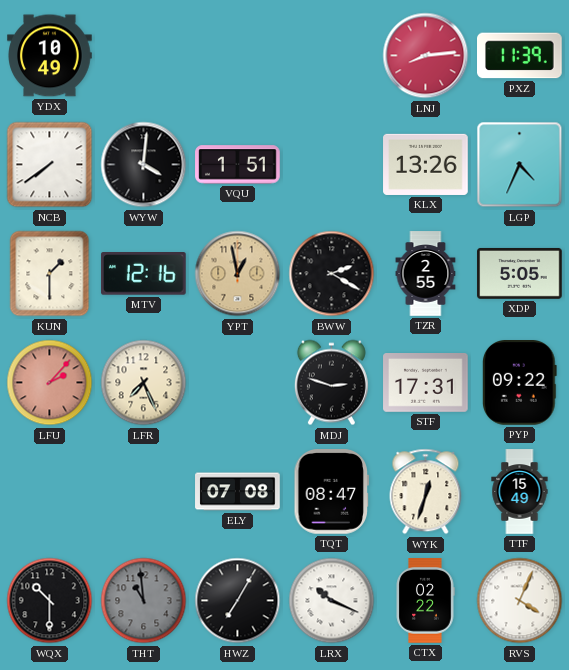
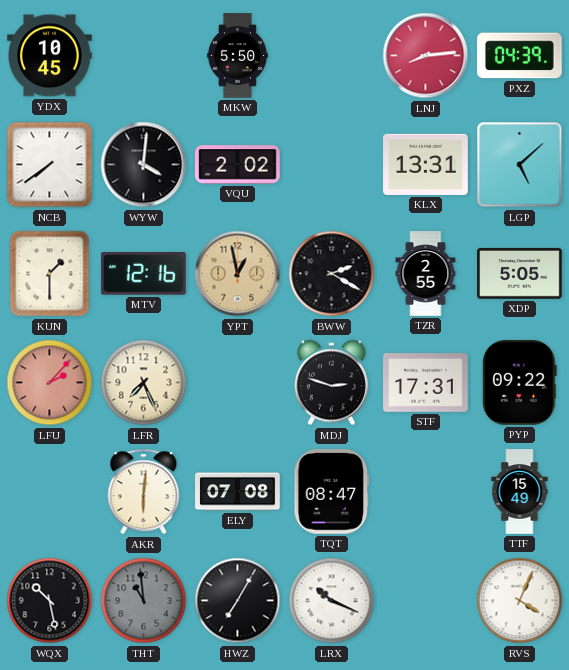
YDX: 10:49 -> 10:45
MKW: none -> 5:50
PXZ: 11:39 -> 04:39
VQU: 1:51 -> 2:02
KLX: 13:26 -> 13:31
LGP: 4:34 -> 5:08
AKR: none -> 6:01
WYK: 12:33 -> none
WQX: 10:30 -> 10:28
CTX: 02:22 -> none
